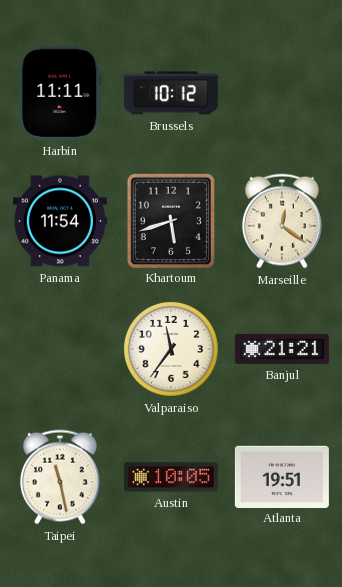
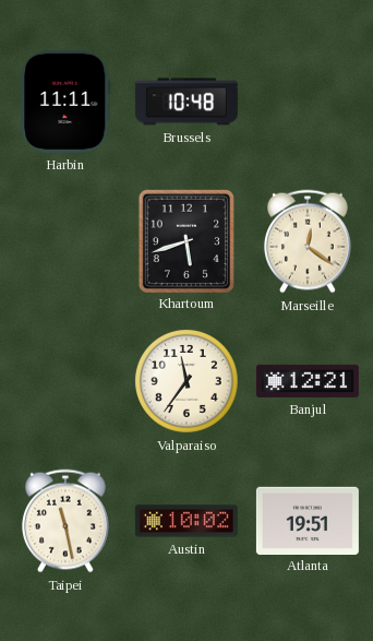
Brussels: 10:12 -> 10:48
Panama: 11:54 -> none
Banjul: 21:21 -> 12:21
Austin: 10:05 -> 10:02
